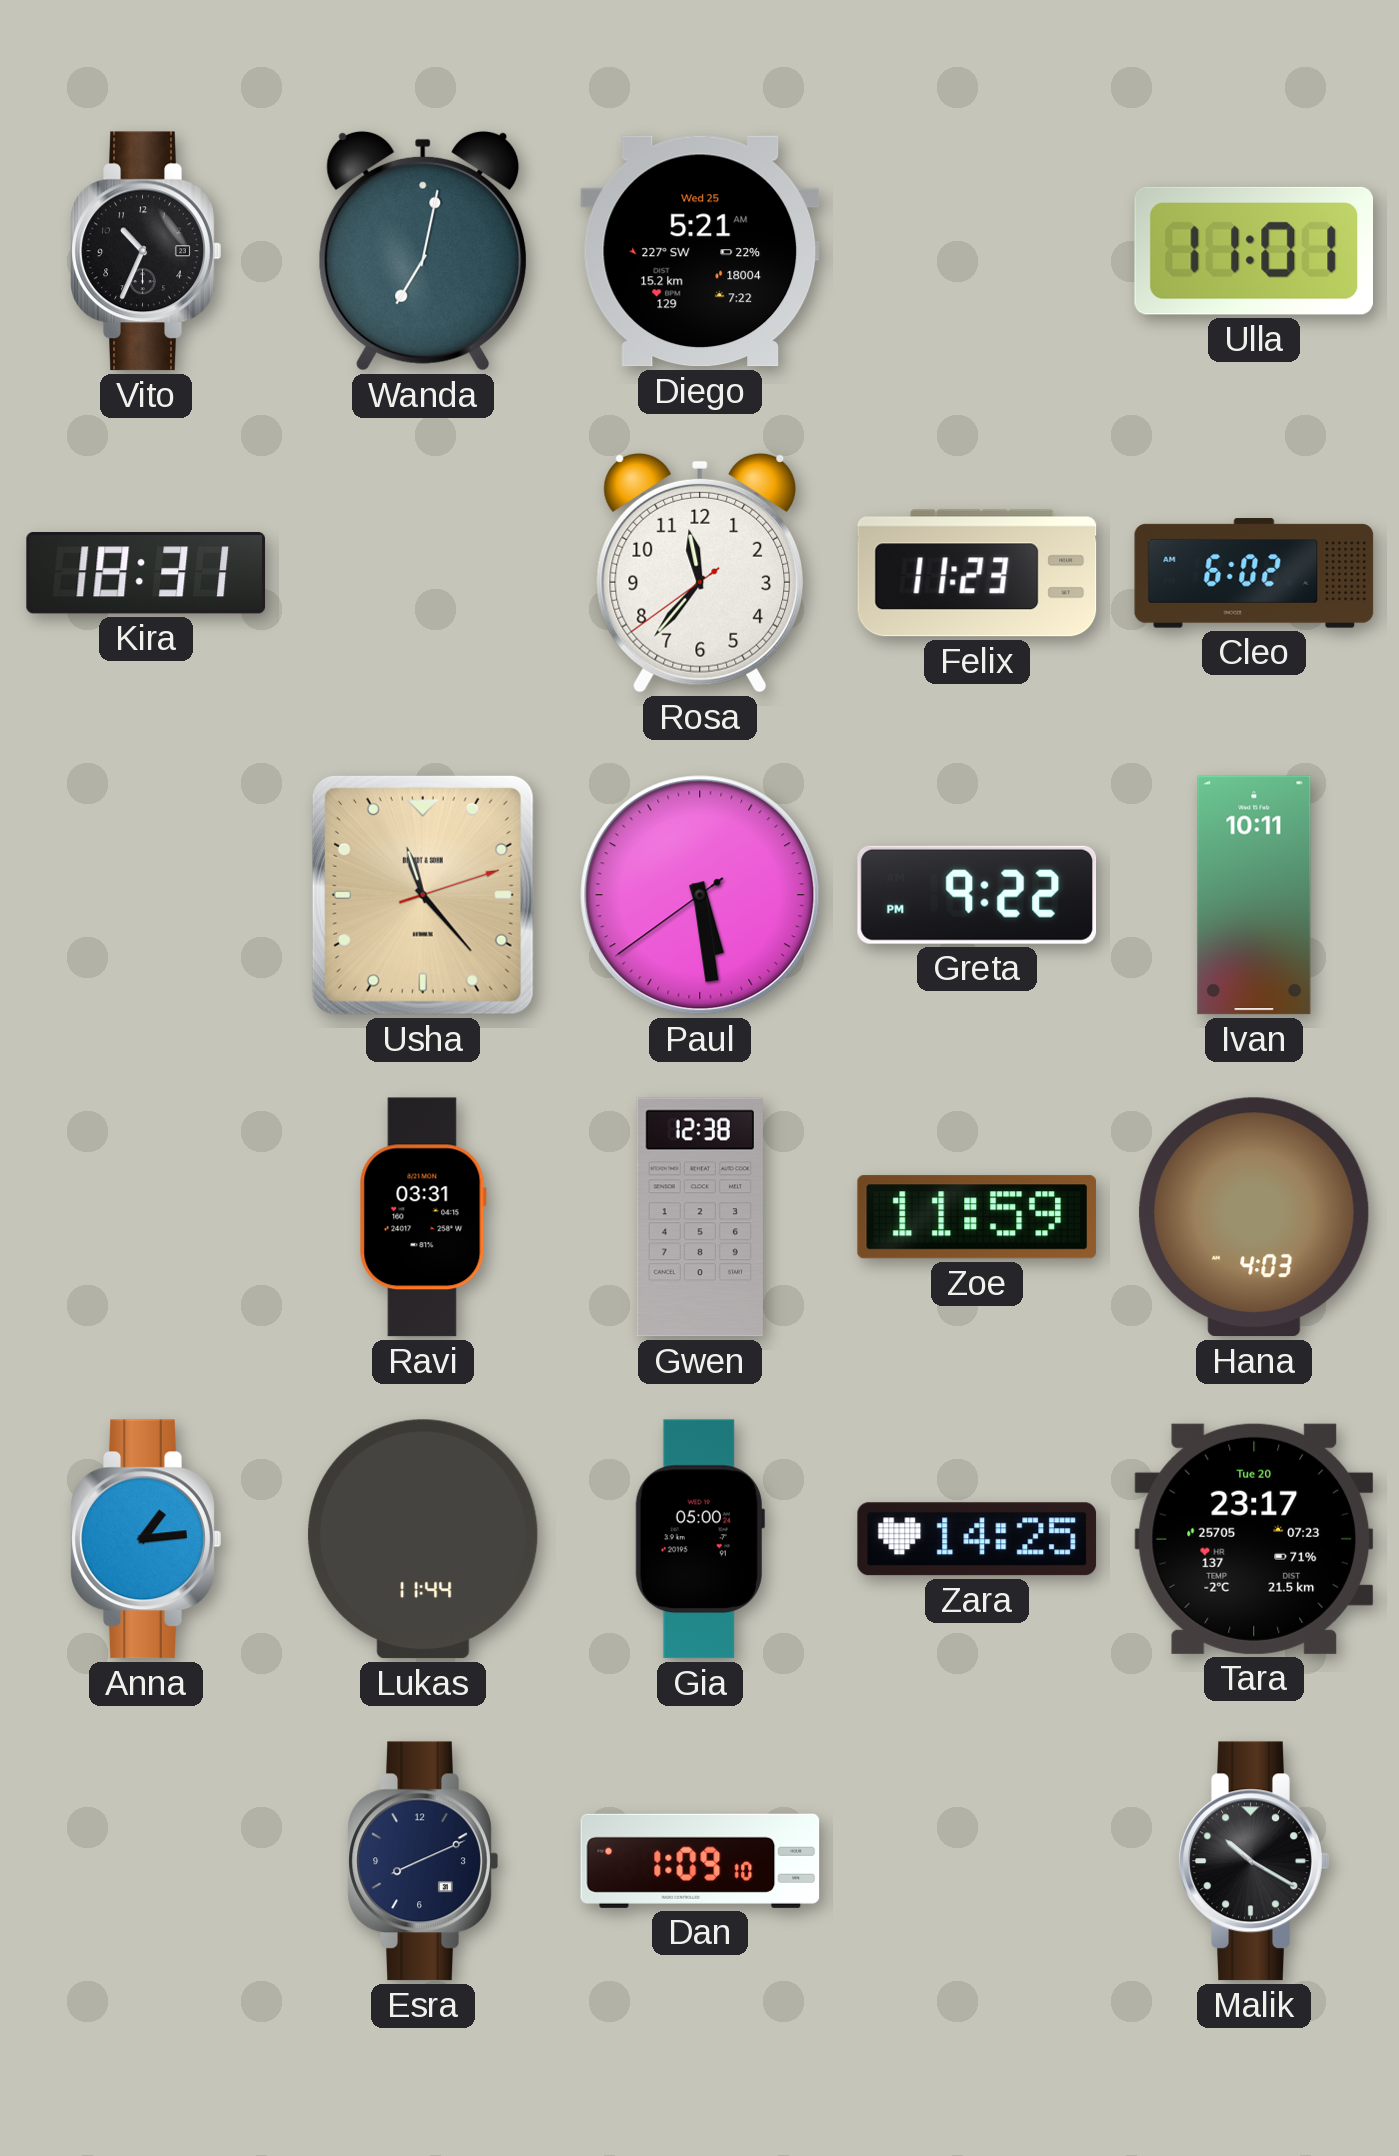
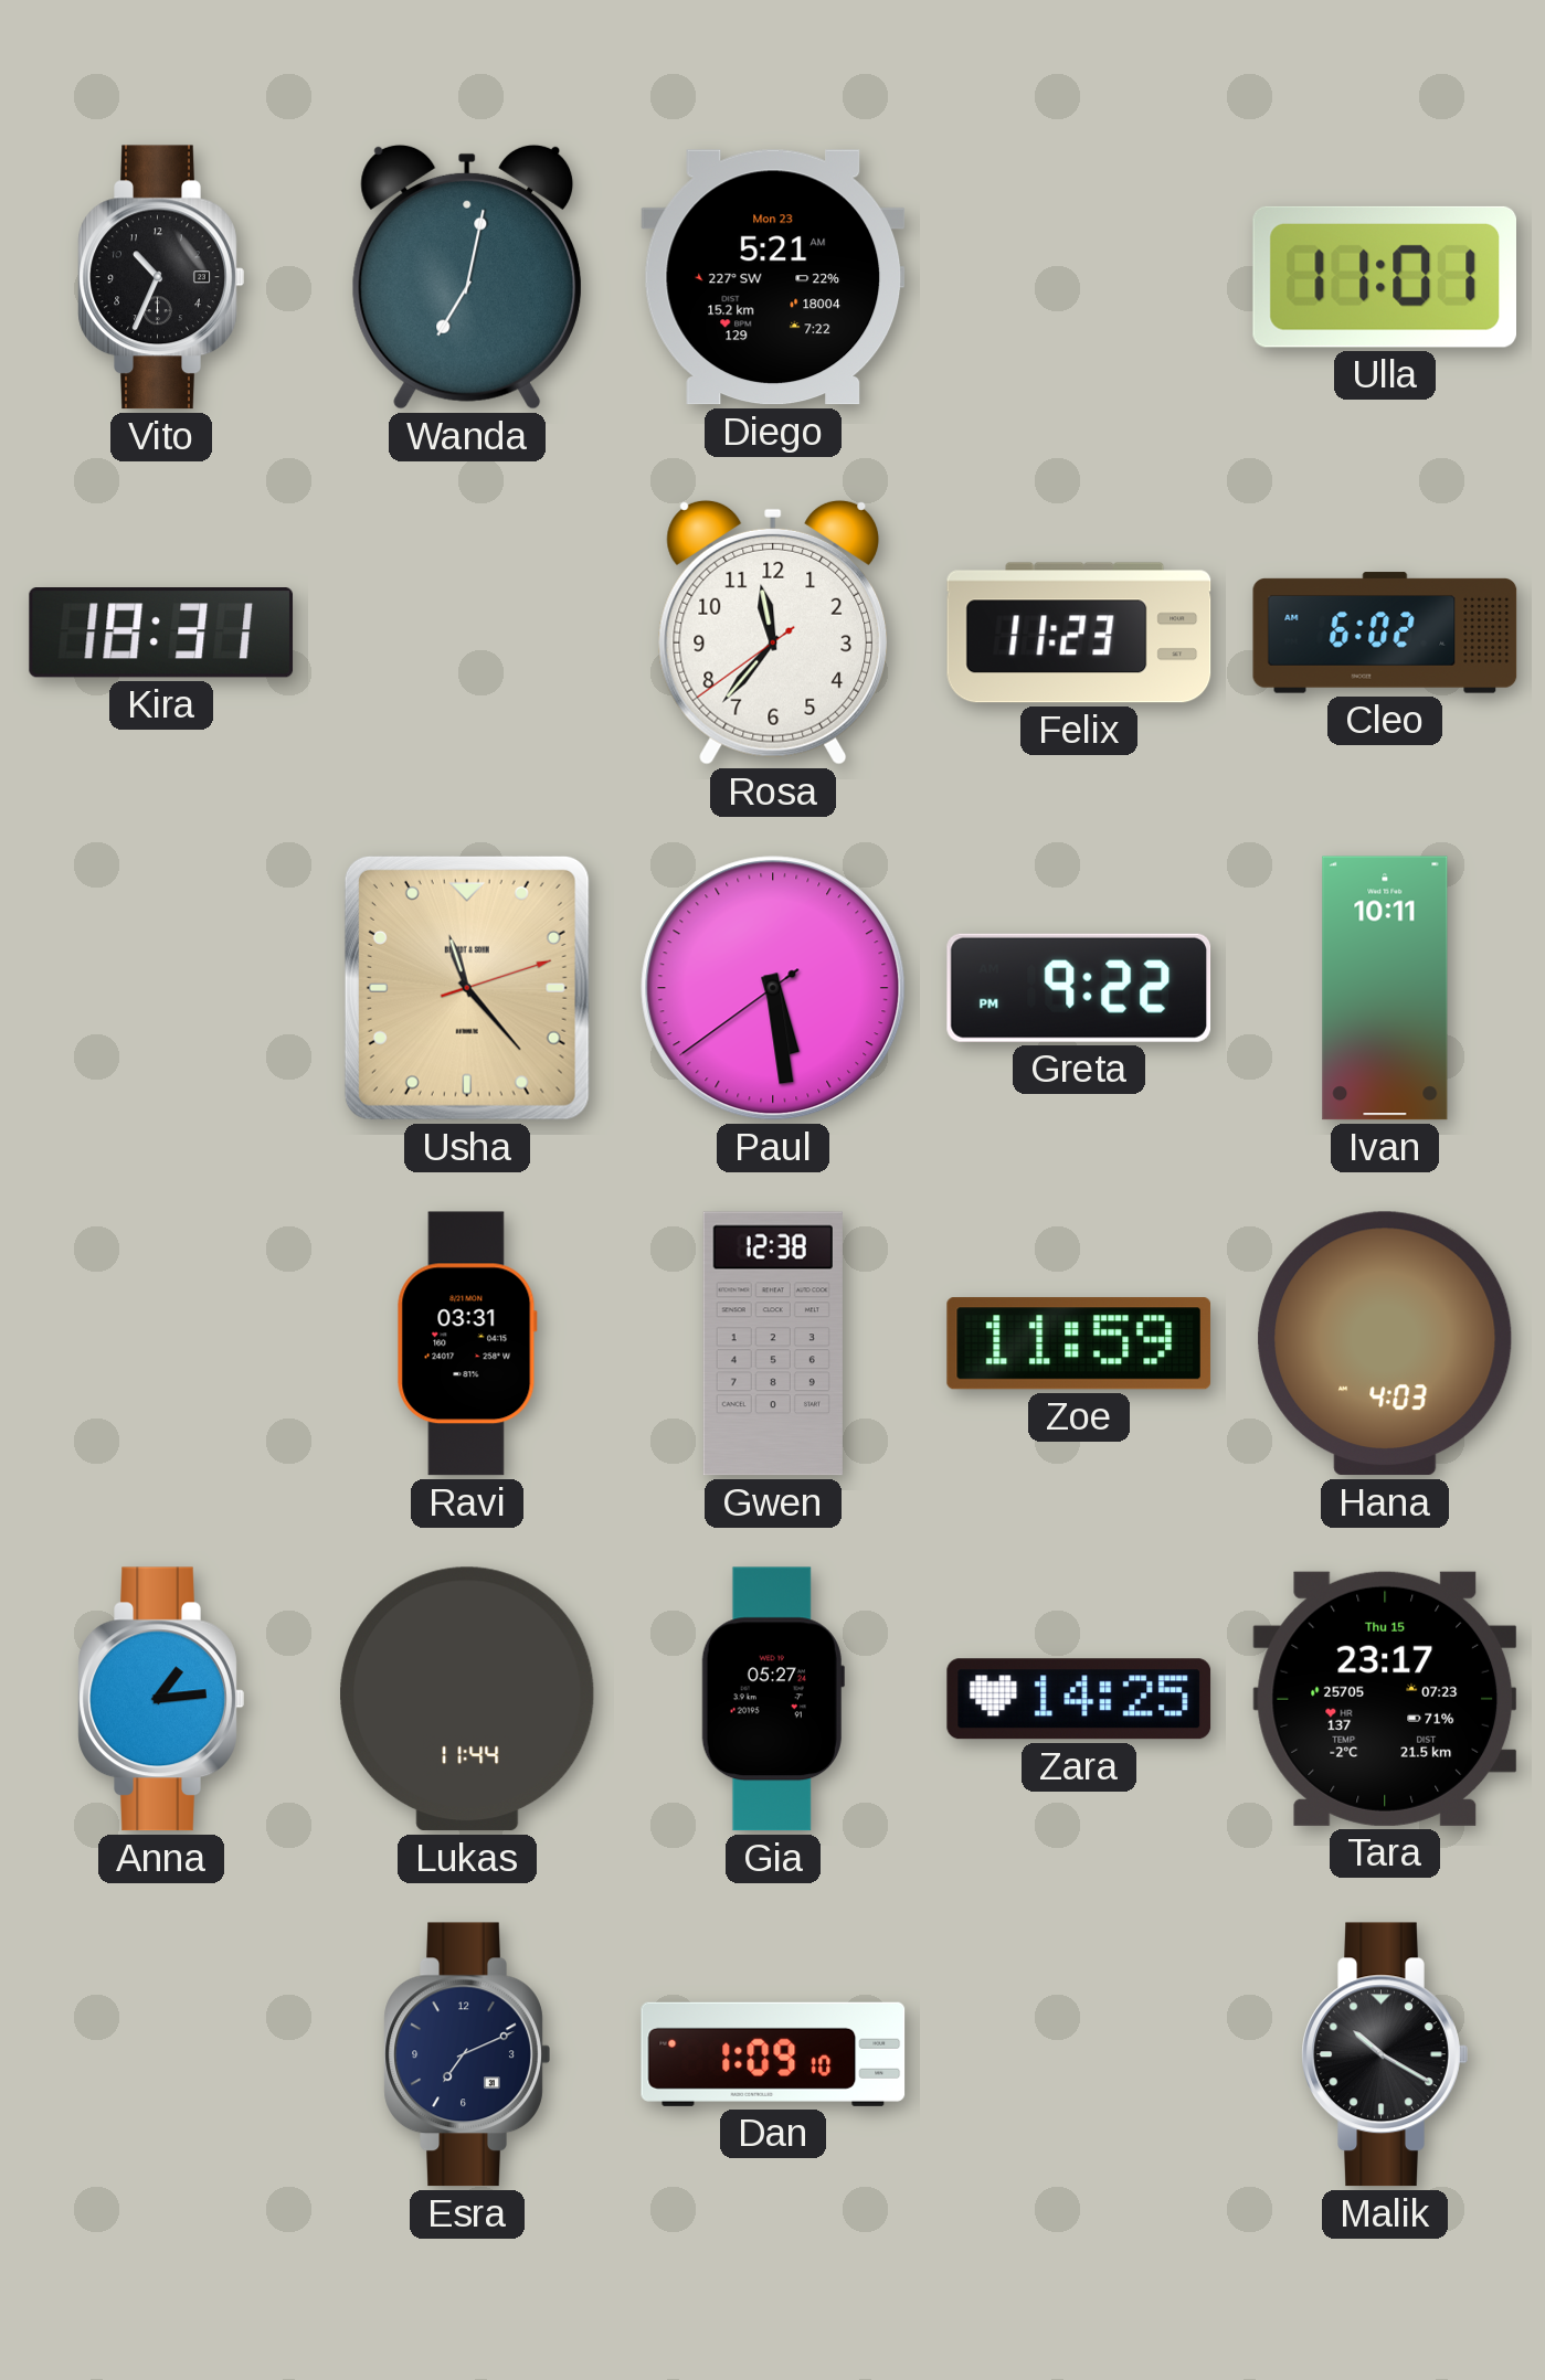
Diego date: Wed 25 -> Mon 23
Gia: 05:00 -> 05:27
Tara date: Tue 20 -> Thu 15
Esra: 8:11 -> 7:11
